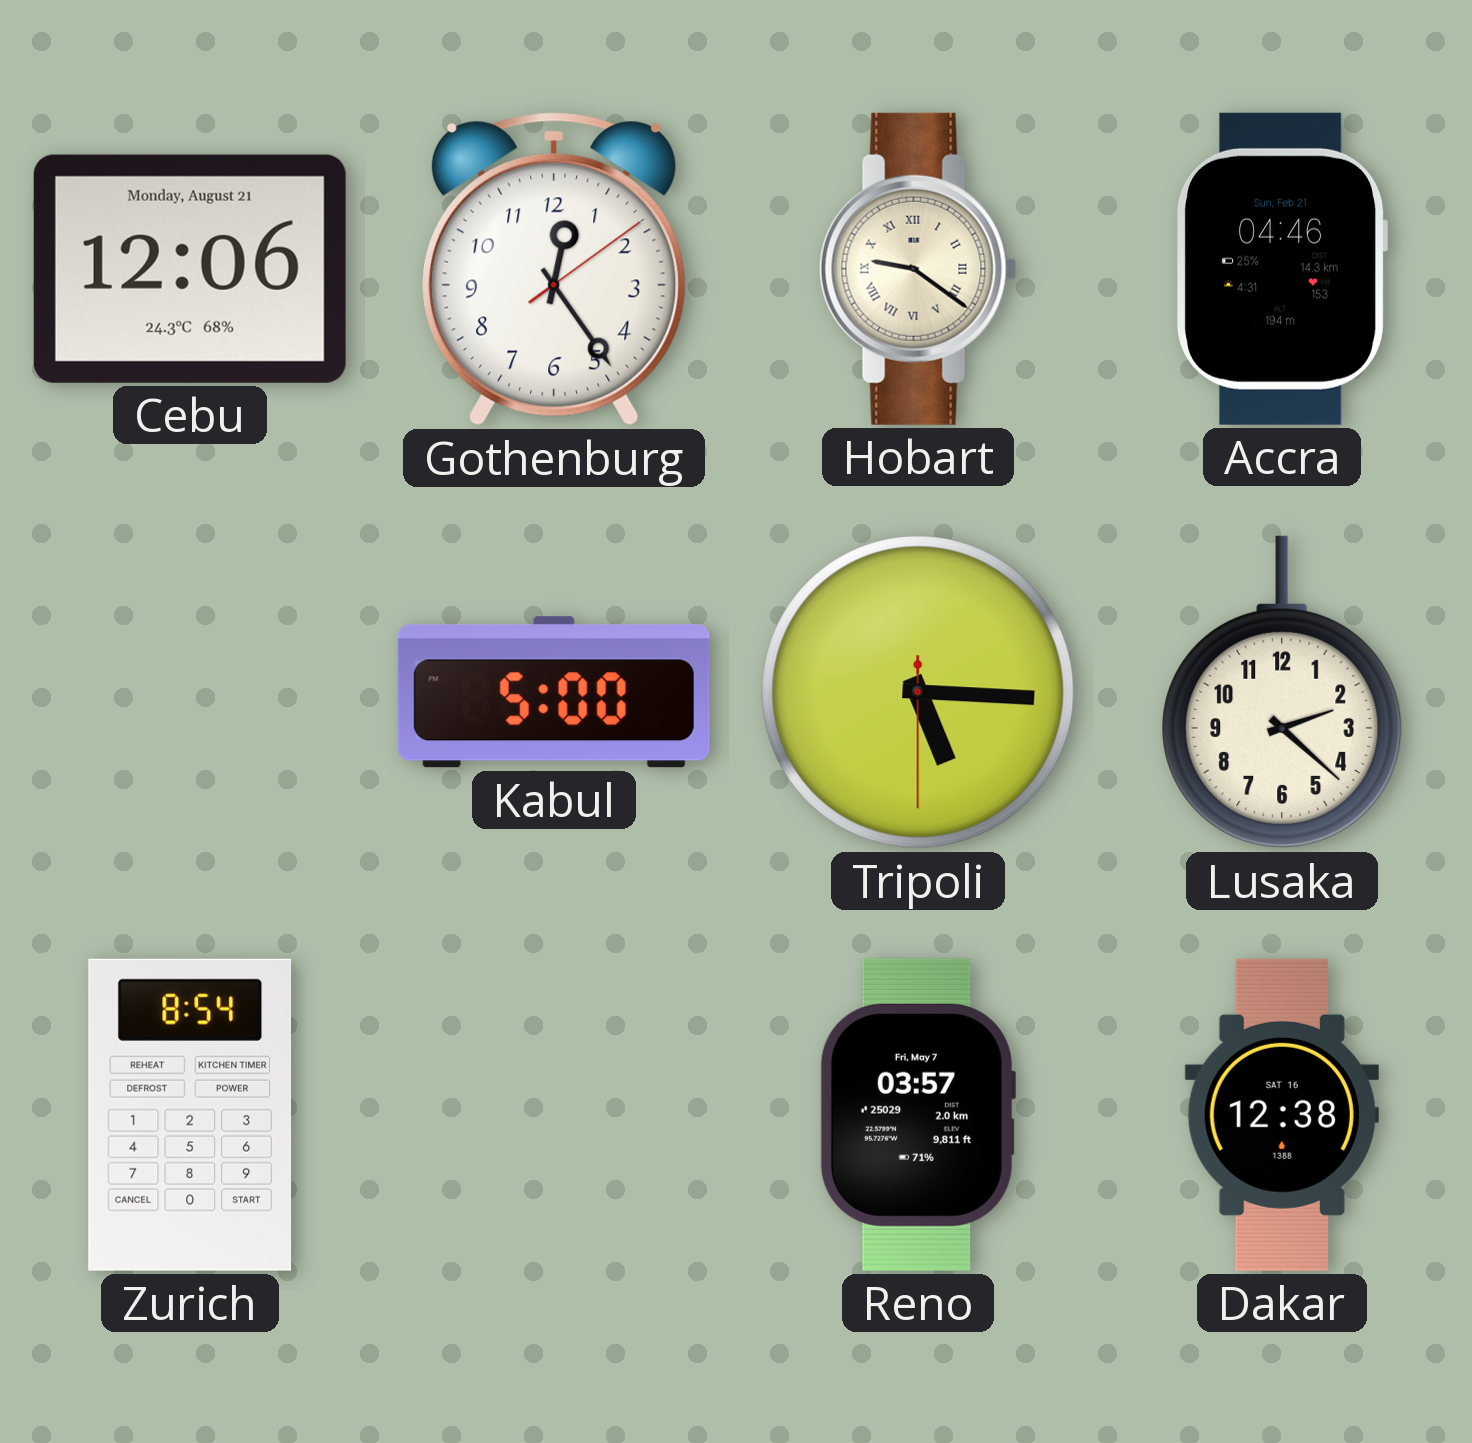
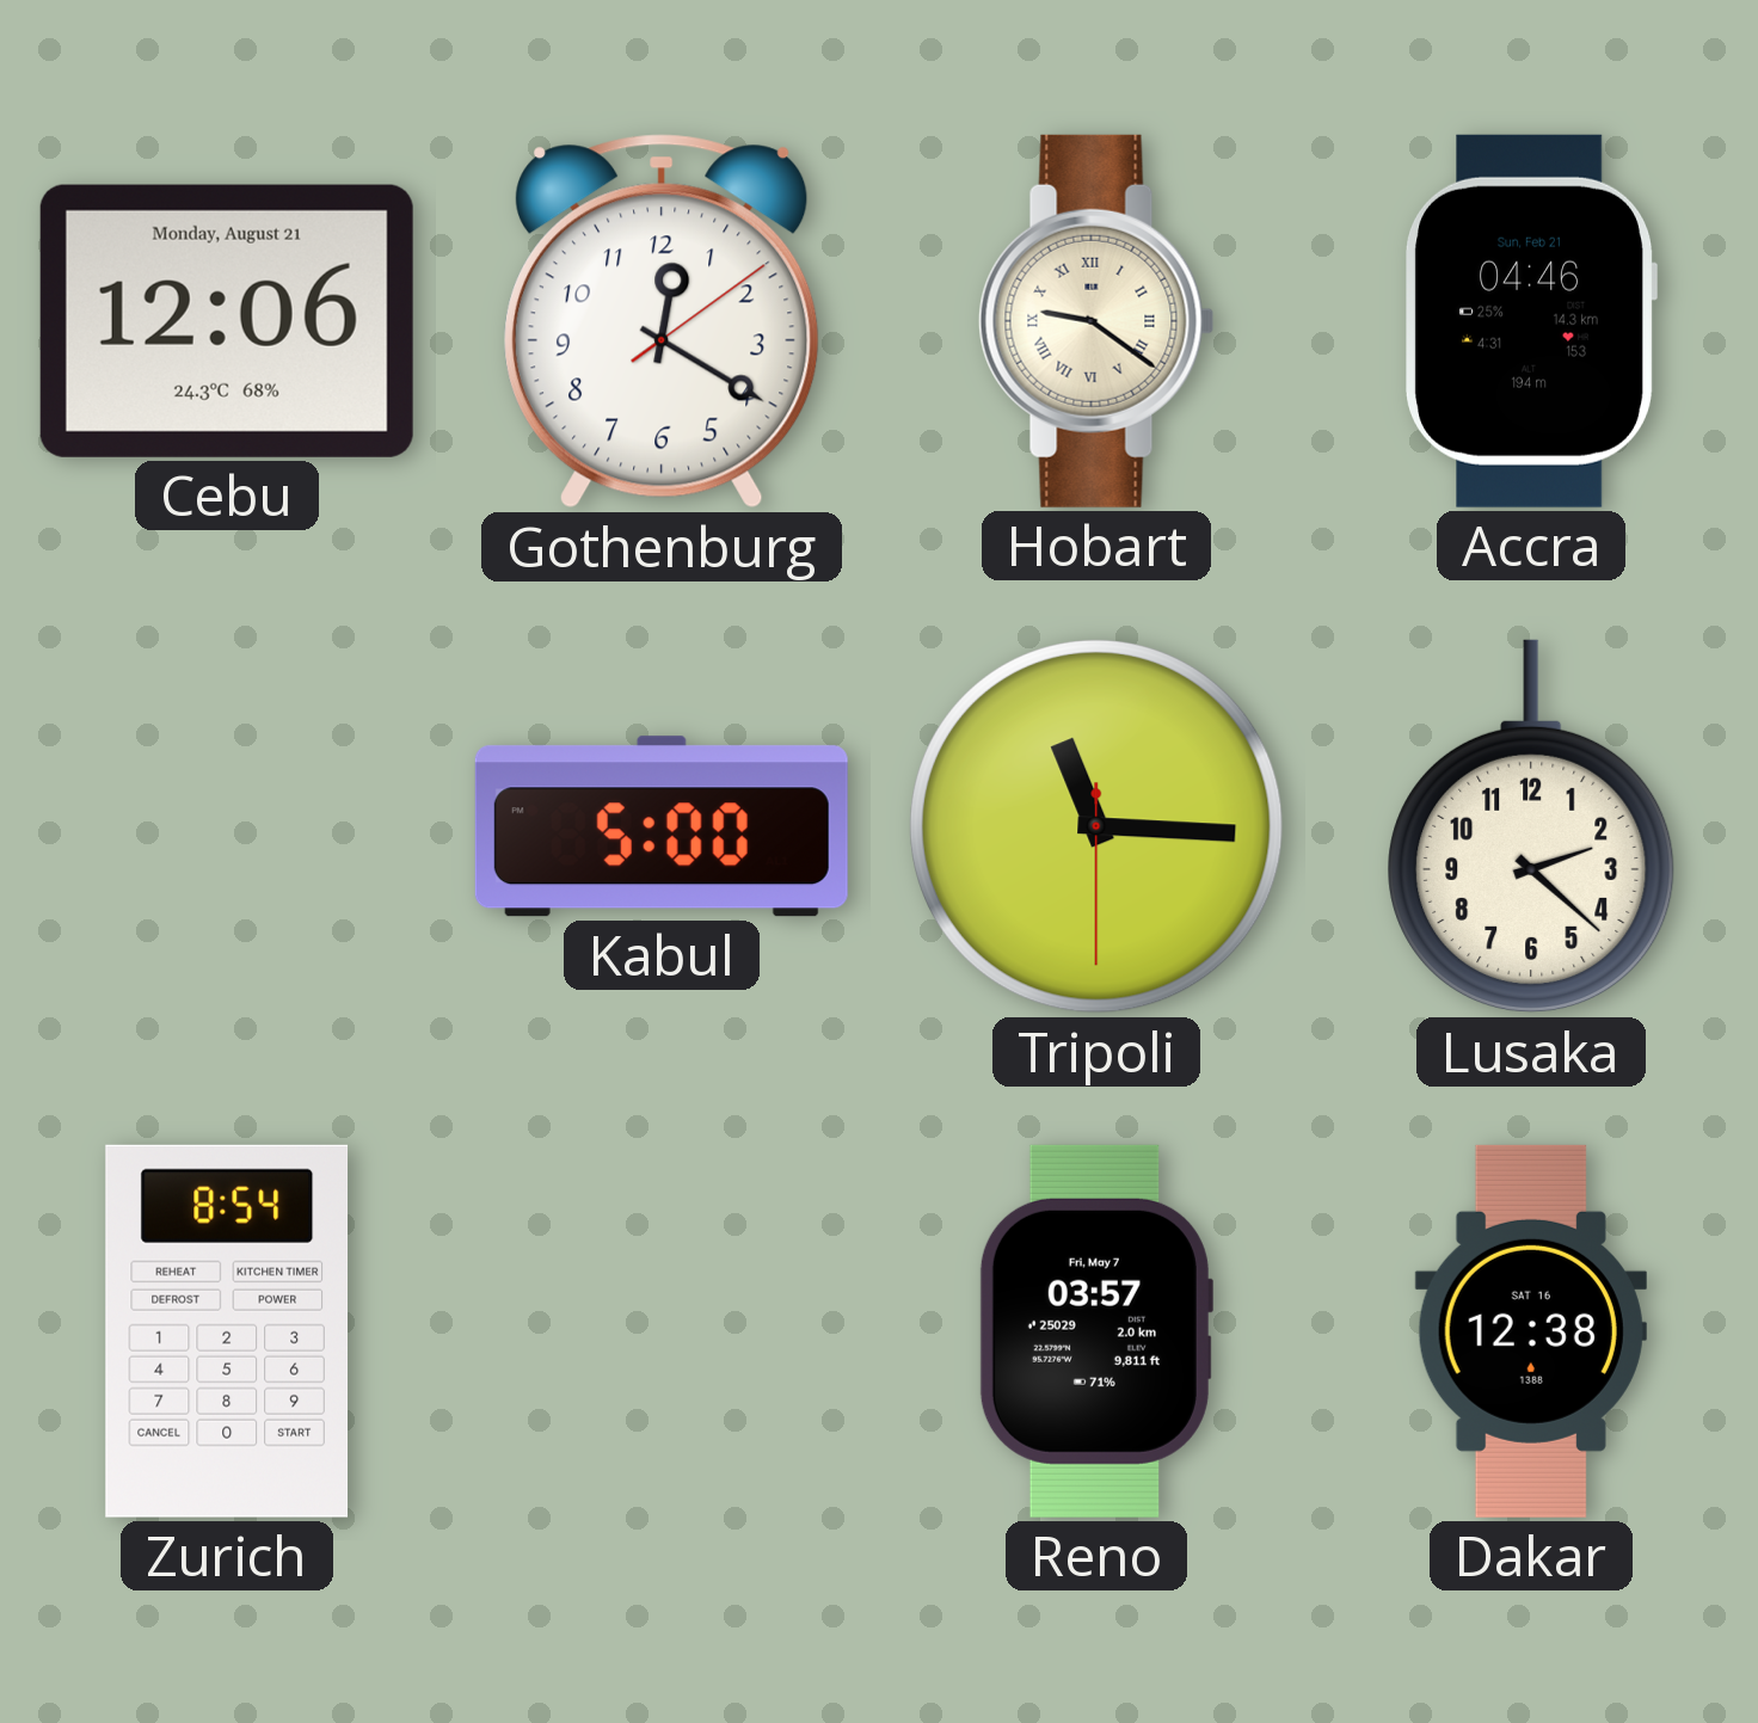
Gothenburg: 12:24 -> 12:20
Tripoli: 5:15 -> 11:15
